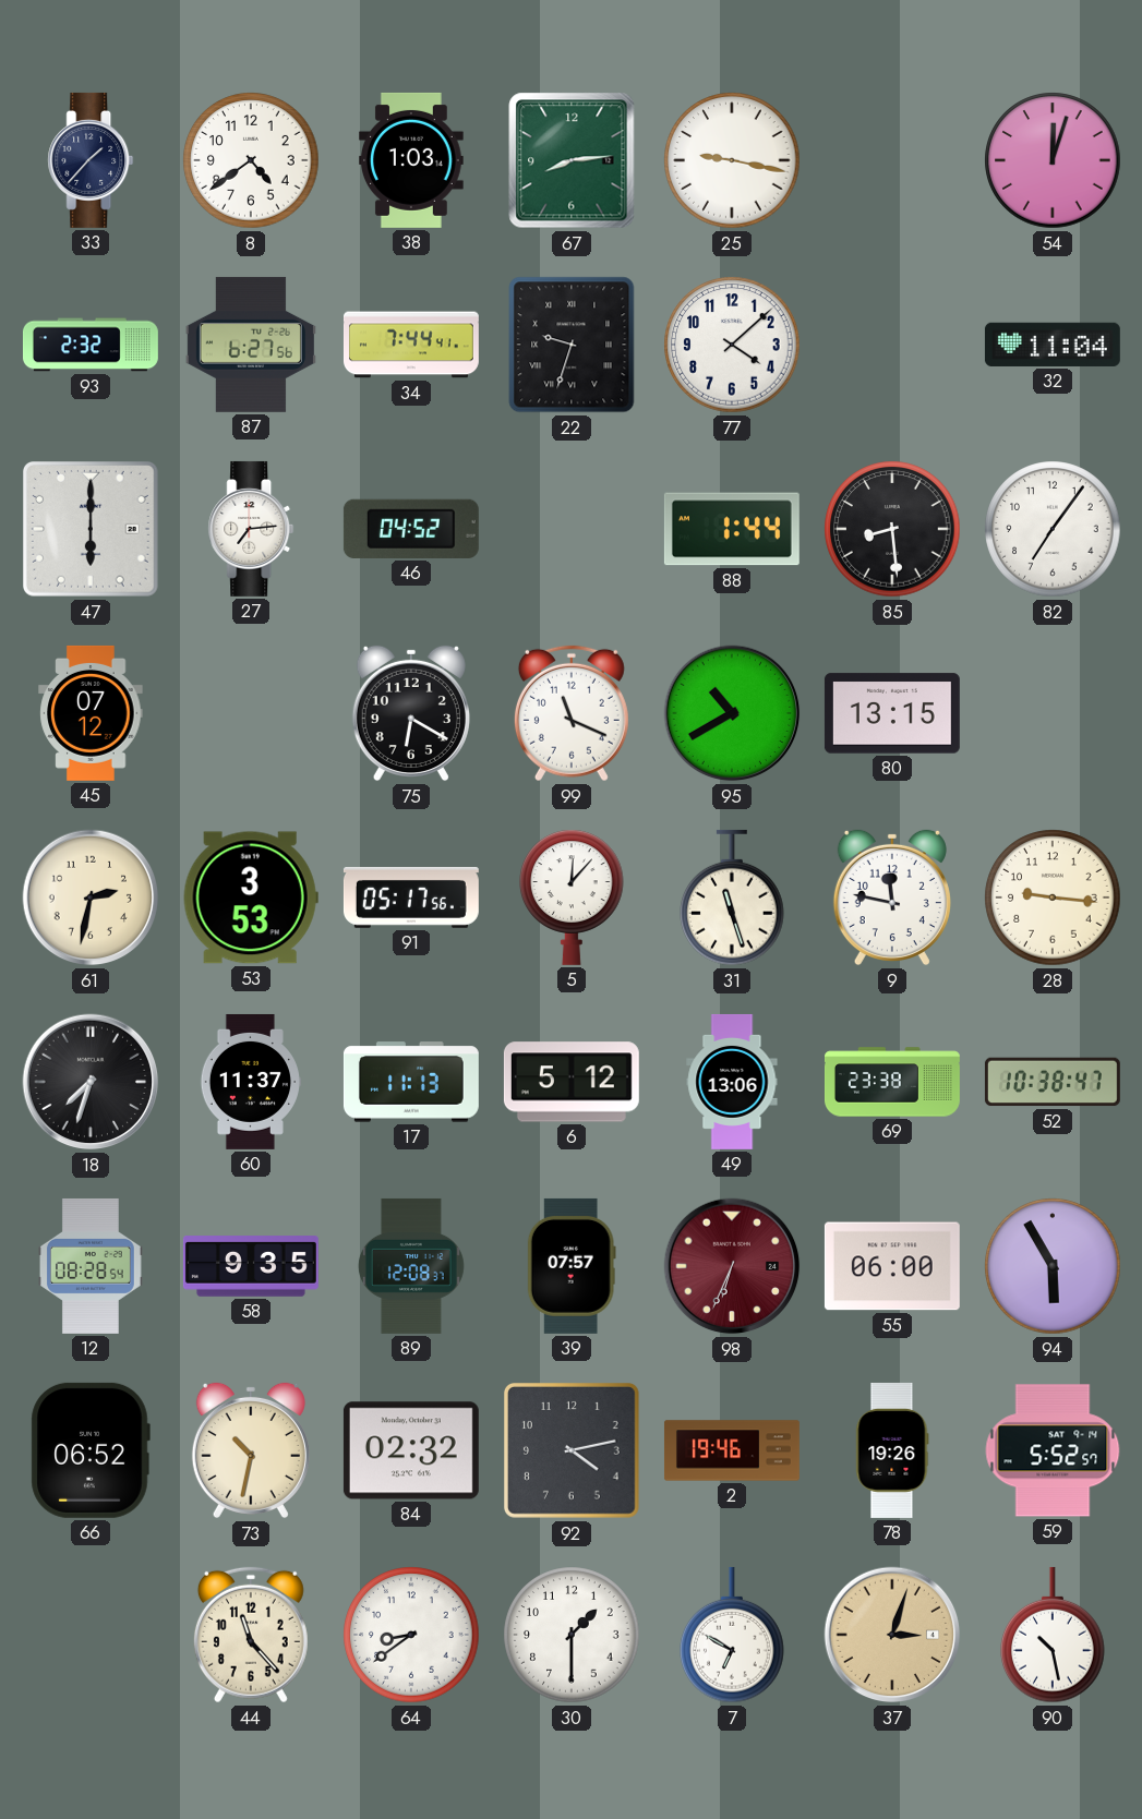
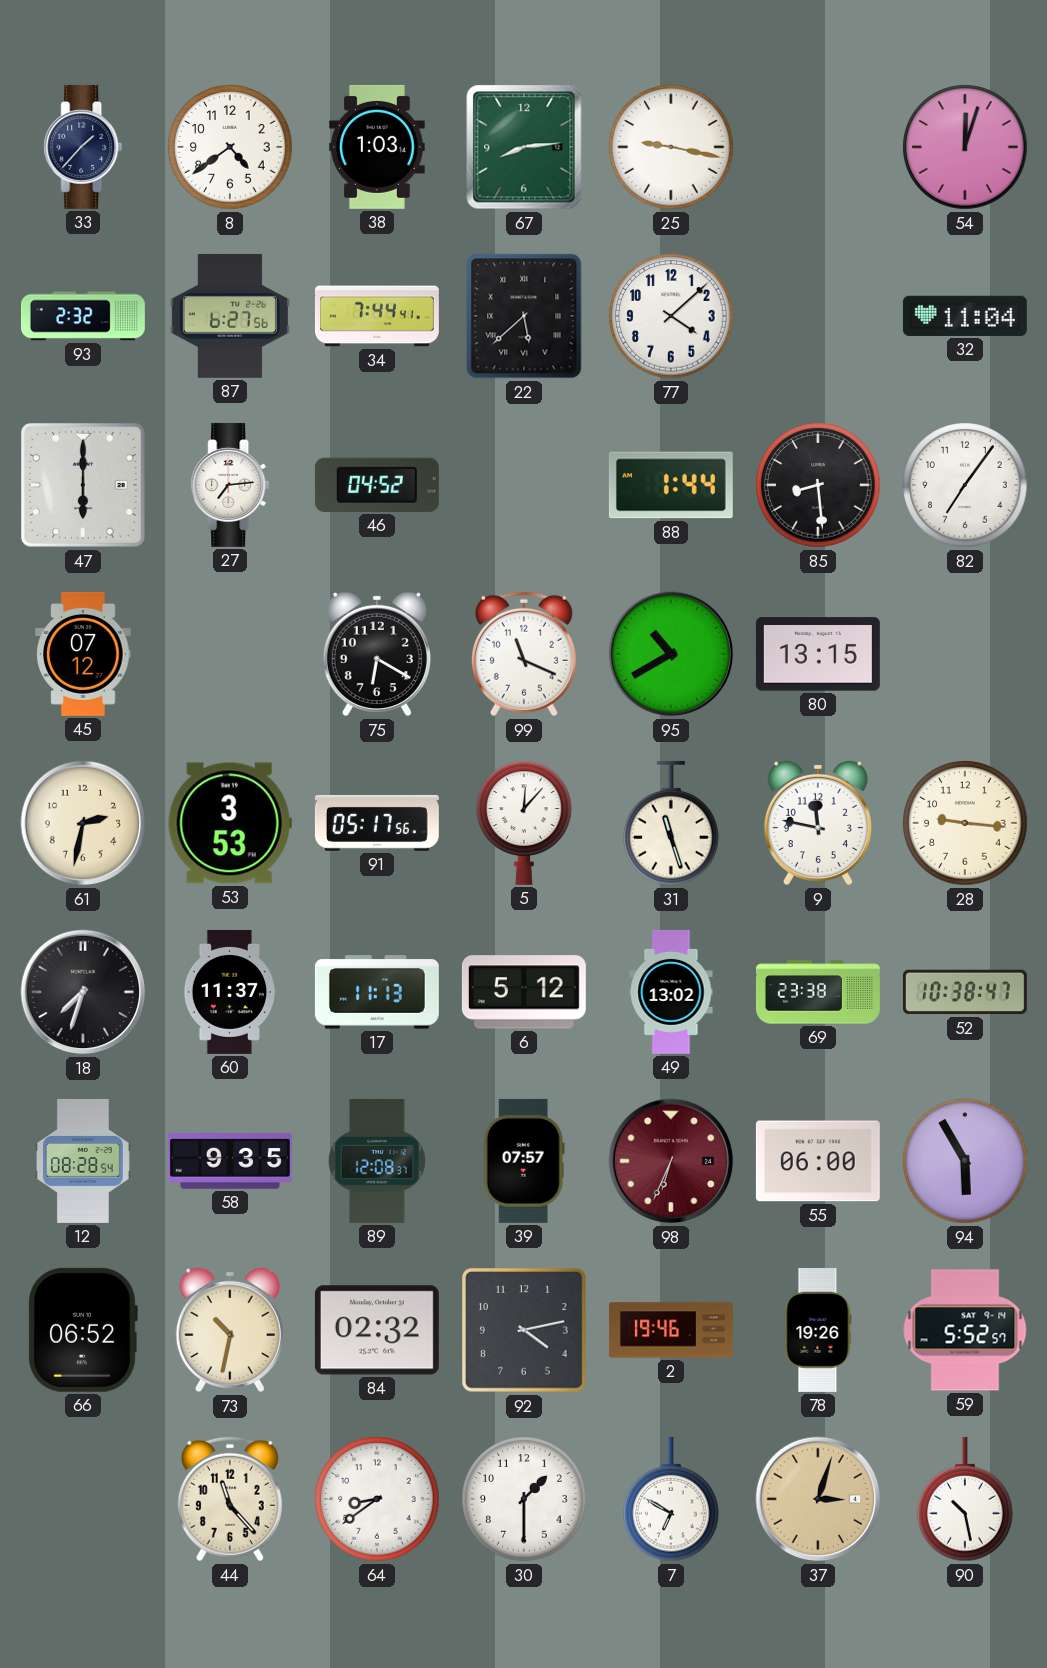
22: 9:33 -> 5:38
49: 13:06 -> 13:02
